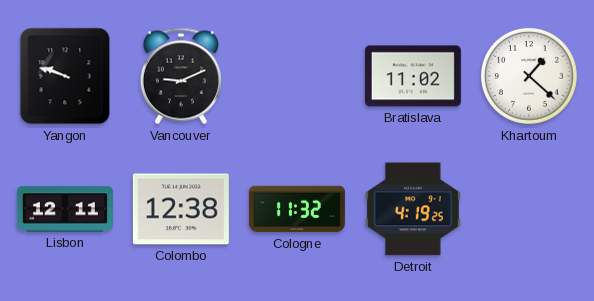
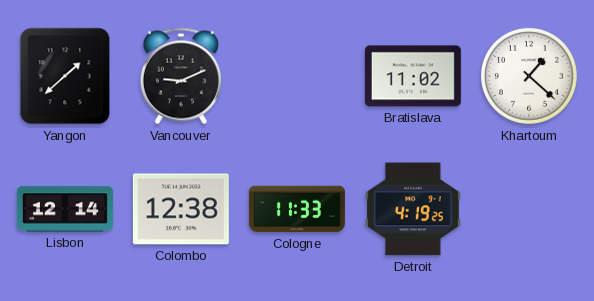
Yangon: 9:48 -> 1:38
Lisbon: 12:11 -> 12:14
Cologne: 11:32 -> 11:33
